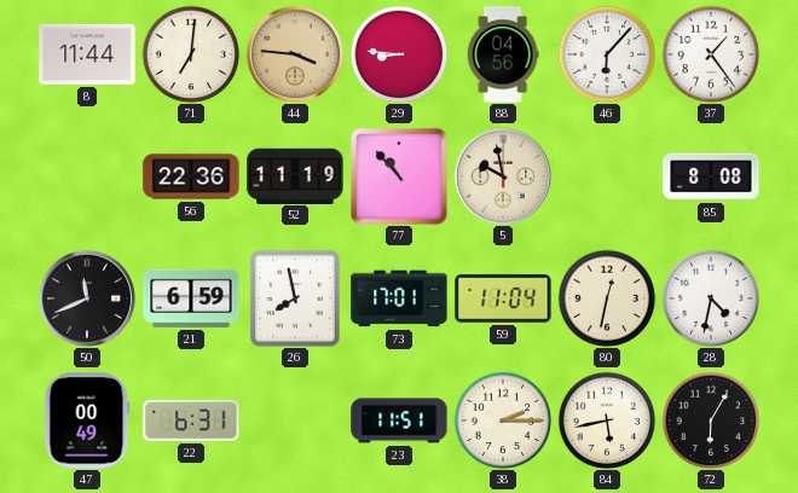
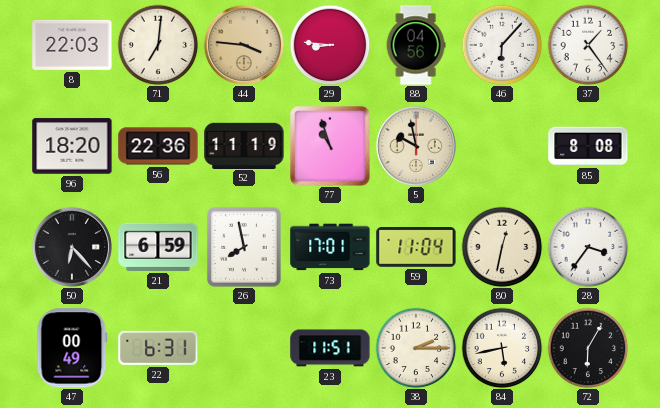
8: 11:44 -> 22:03
96: none -> 18:20
77: 10:53 -> 10:57
50: 11:41 -> 6:23
28: 4:32 -> 3:36
